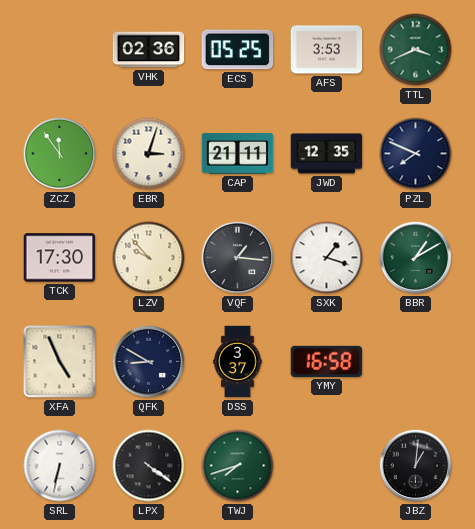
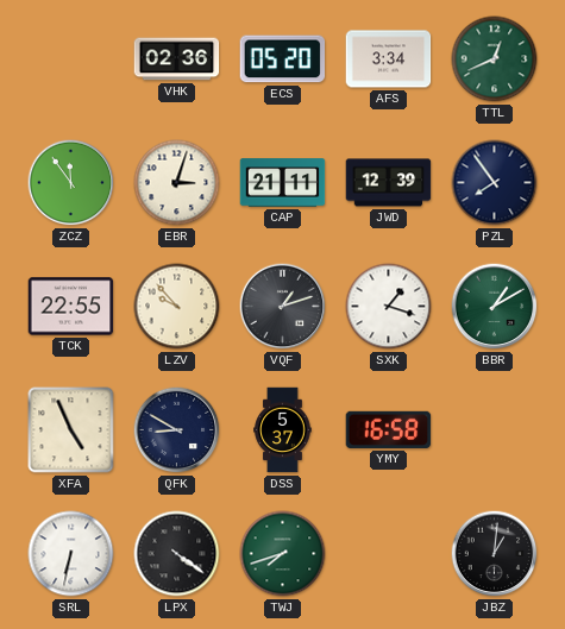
ECS: 05:25 -> 05:20
AFS: 3:53 -> 3:34
TTL: 3:41 -> 12:41
JWD: 12:35 -> 12:39
PZL: 7:49 -> 7:54
TCK: 17:30 -> 22:55
VQF: 1:16 -> 1:12
DSS: 3:37 -> 5:37
